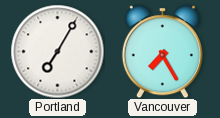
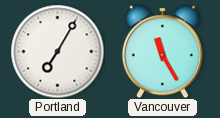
Vancouver: 7:25 -> 11:25
